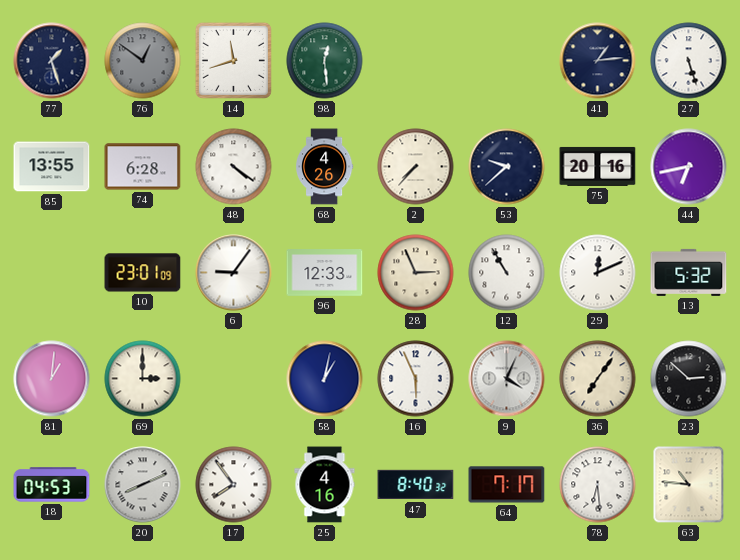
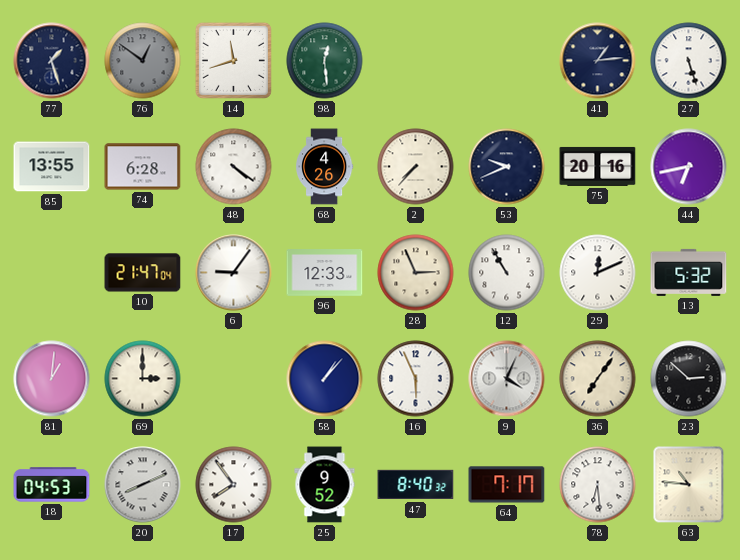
53: 9:38 -> 9:41
10: 23:01 -> 21:47
58: 1:02 -> 1:07
25: 4:16 -> 9:52
